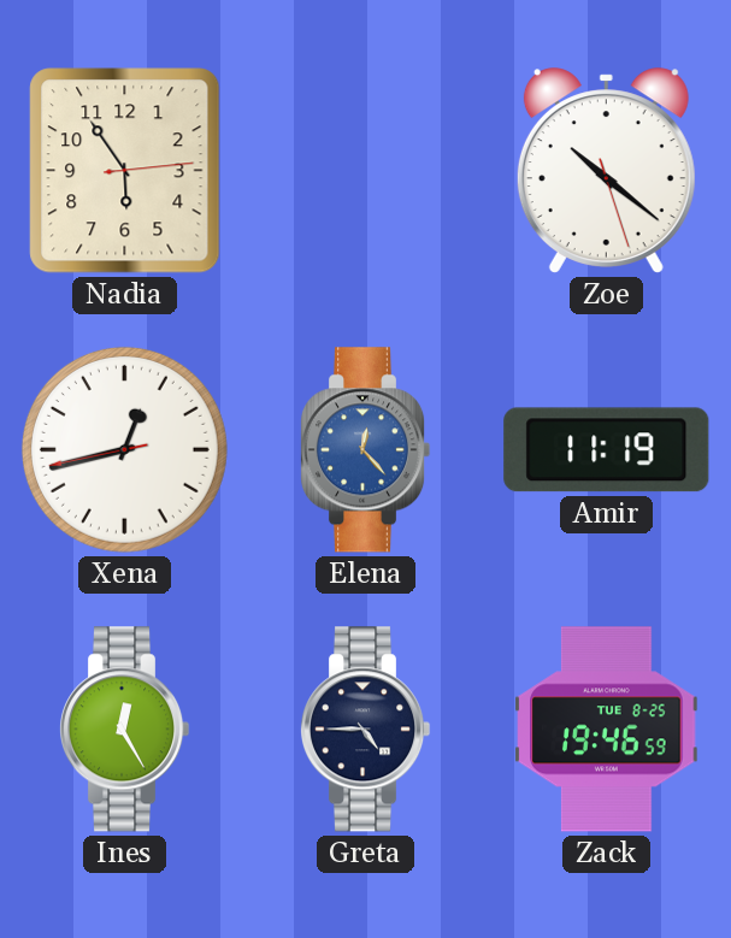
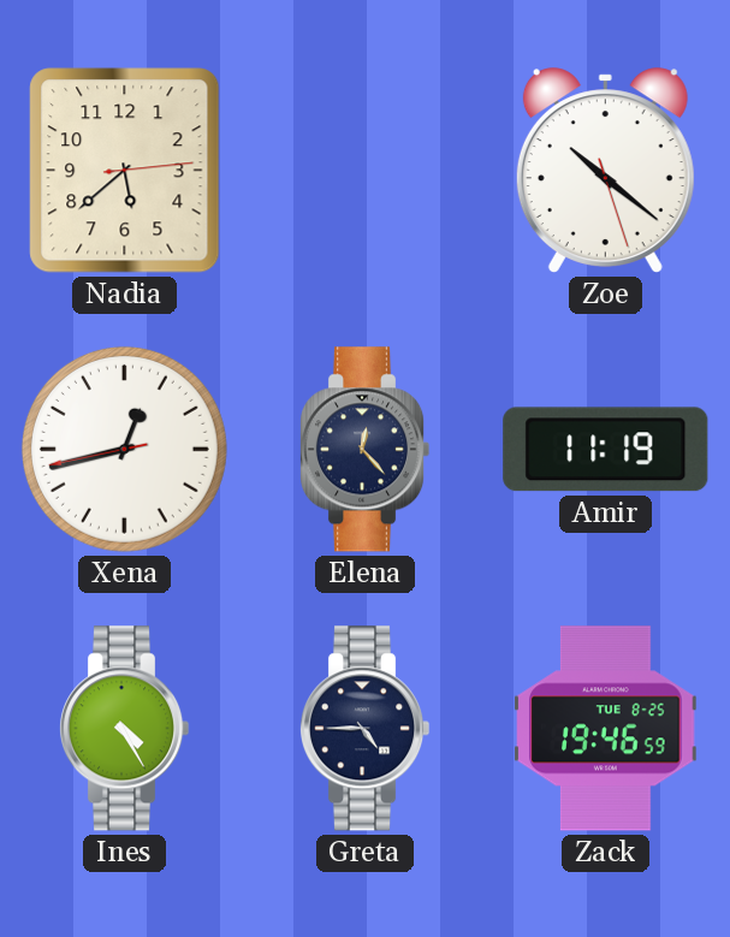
Nadia: 5:54 -> 5:38
Elena dial: blue -> navy
Ines: 12:25 -> 4:25
